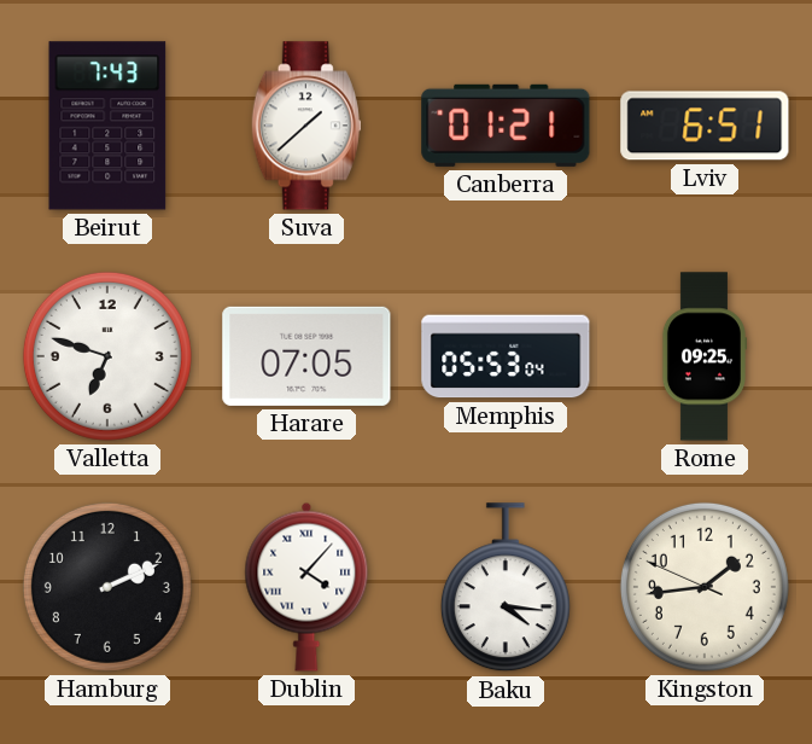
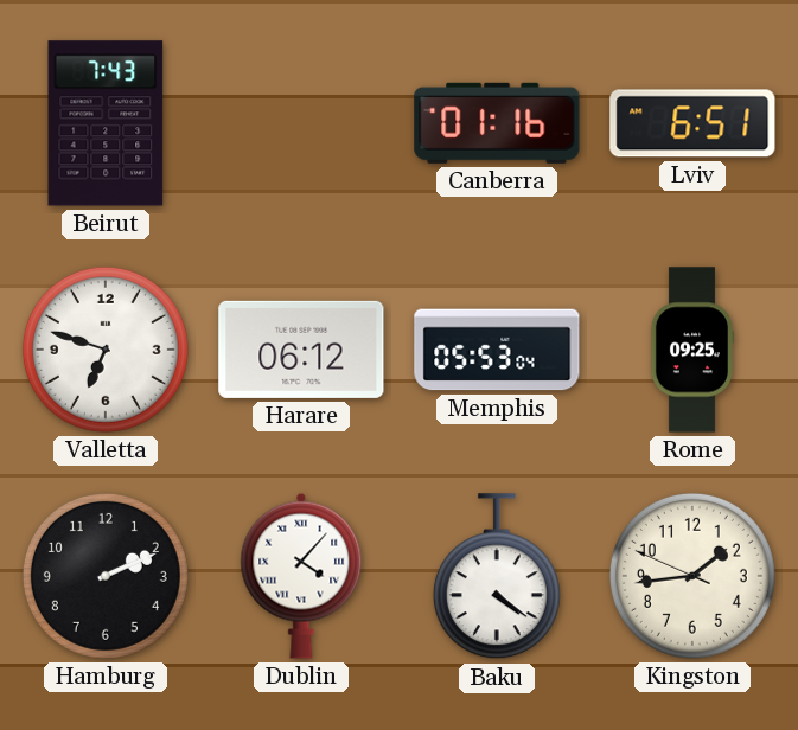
Suva: 1:38 -> none
Canberra: 01:21 -> 01:16
Harare: 07:05 -> 06:12
Baku: 4:16 -> 4:21
